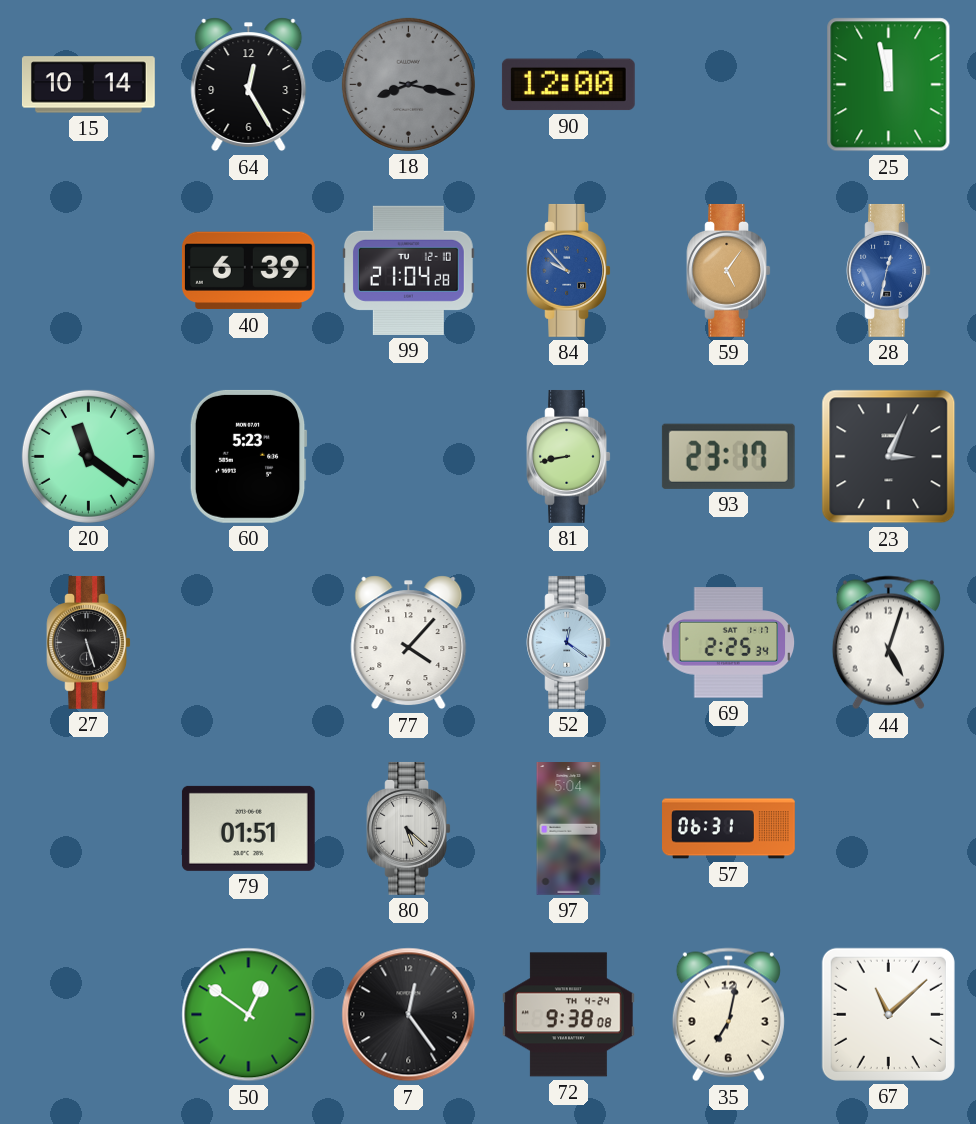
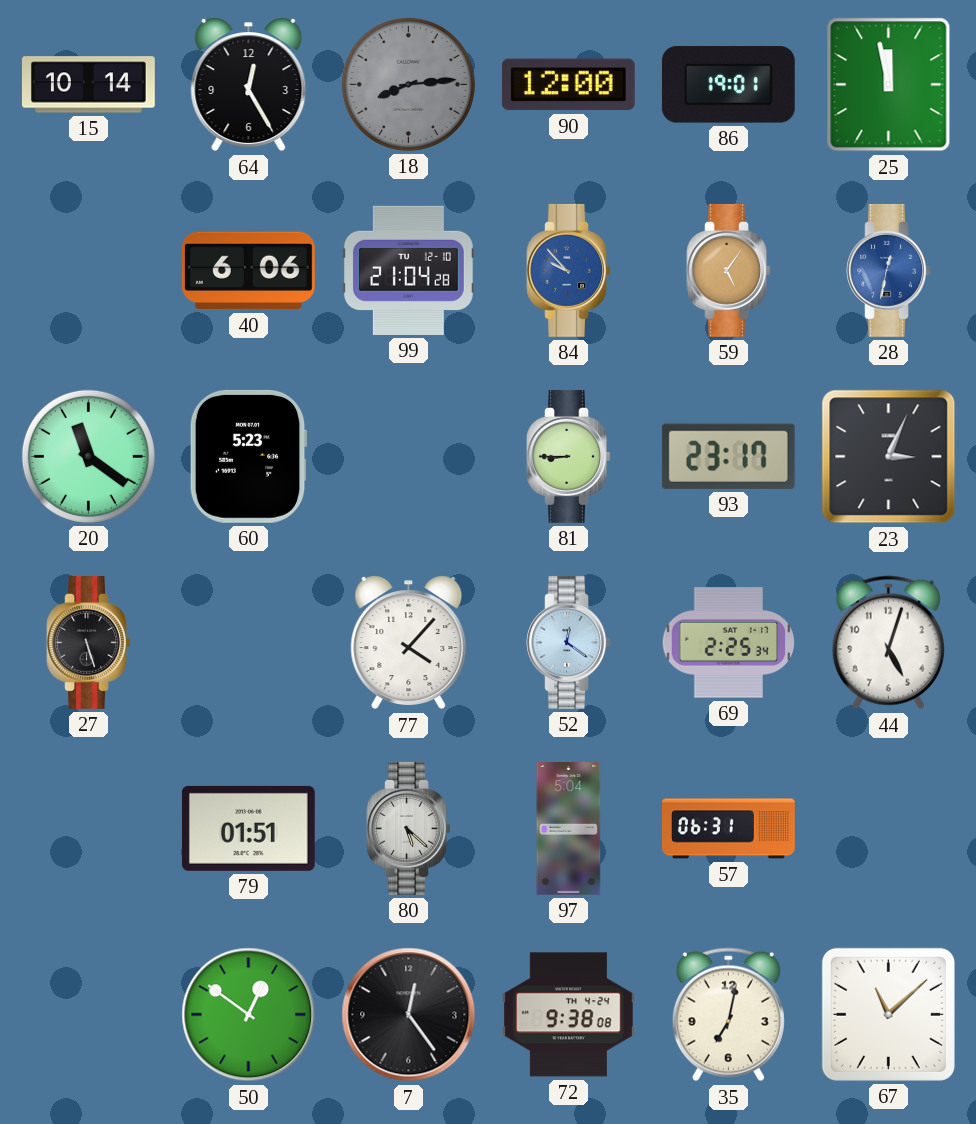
18: 8:17 -> 8:14
86: none -> 19:01
40: 6:39 -> 6:06
81: 8:43 -> 8:45
